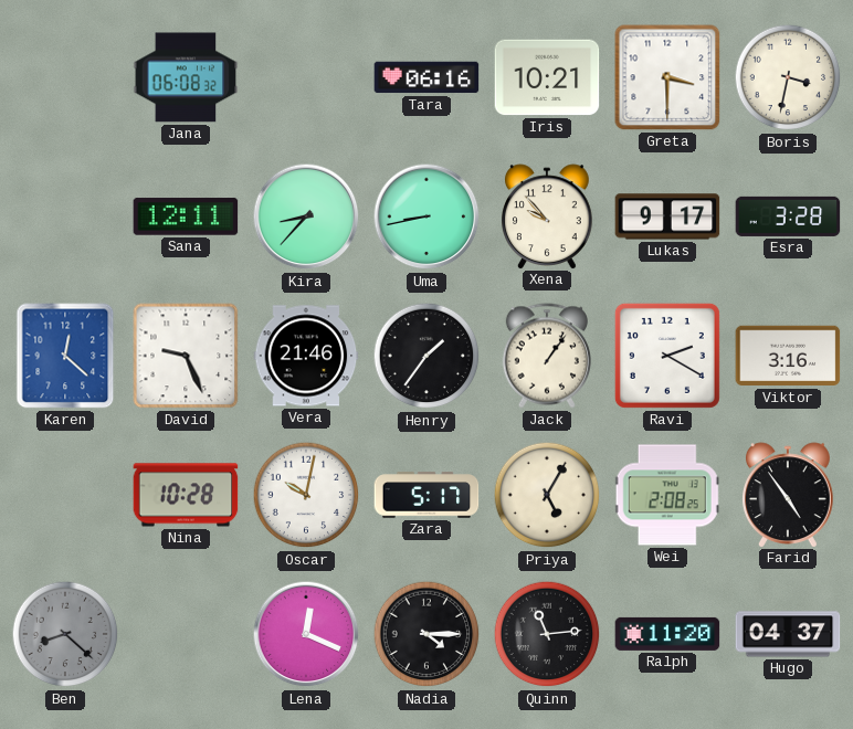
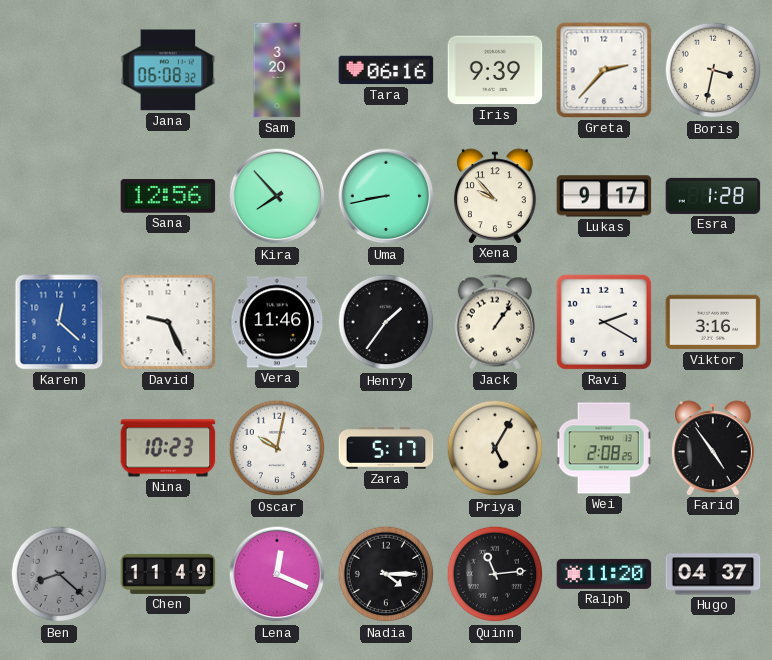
Sam: none -> 3:20
Iris: 10:21 -> 9:39
Greta: 3:30 -> 2:37
Sana: 12:11 -> 12:56
Kira: 8:37 -> 7:53
Esra: 3:28 -> 1:28
Vera: 21:46 -> 11:46
Nina: 10:28 -> 10:23
Chen: none -> 11:49
